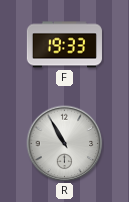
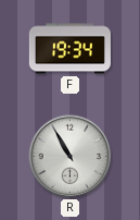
F: 19:33 -> 19:34
